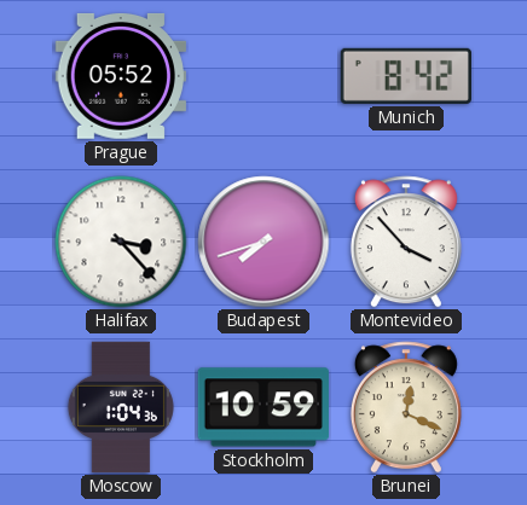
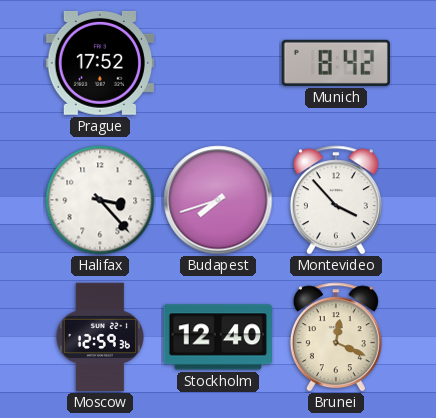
Prague: 05:52 -> 17:52
Moscow: 1:04 -> 12:59
Stockholm: 10:59 -> 12:40
